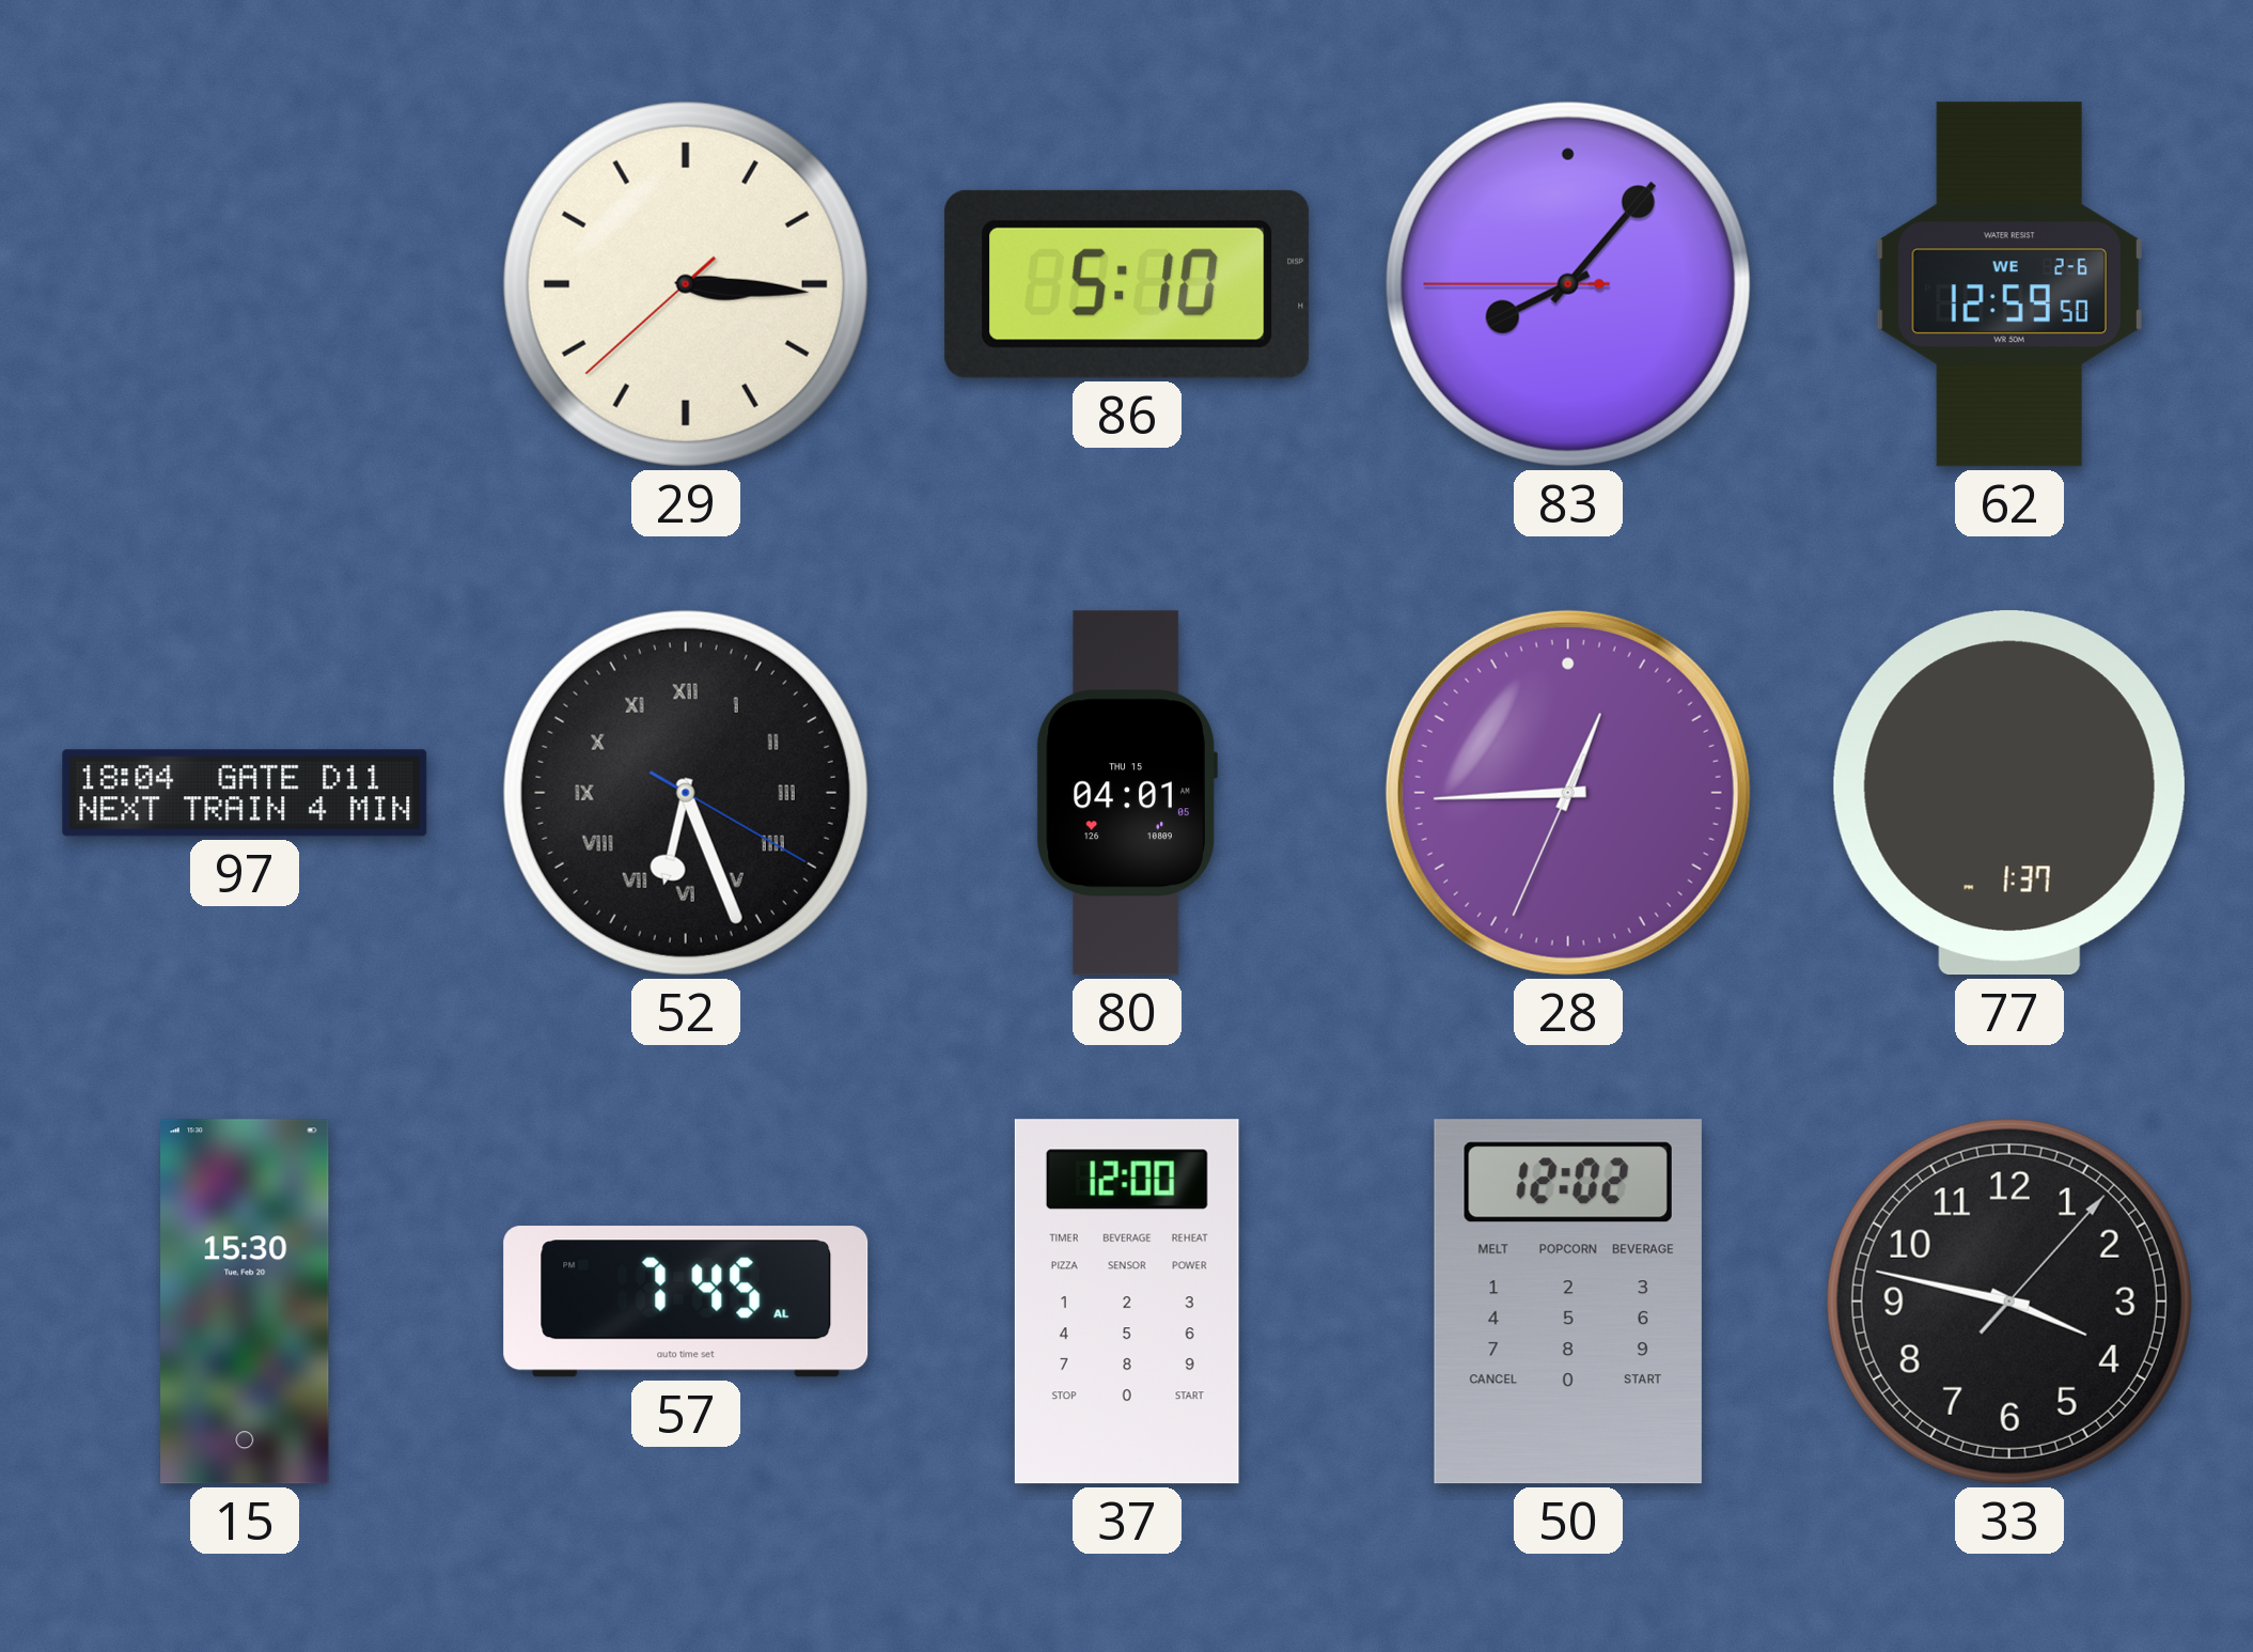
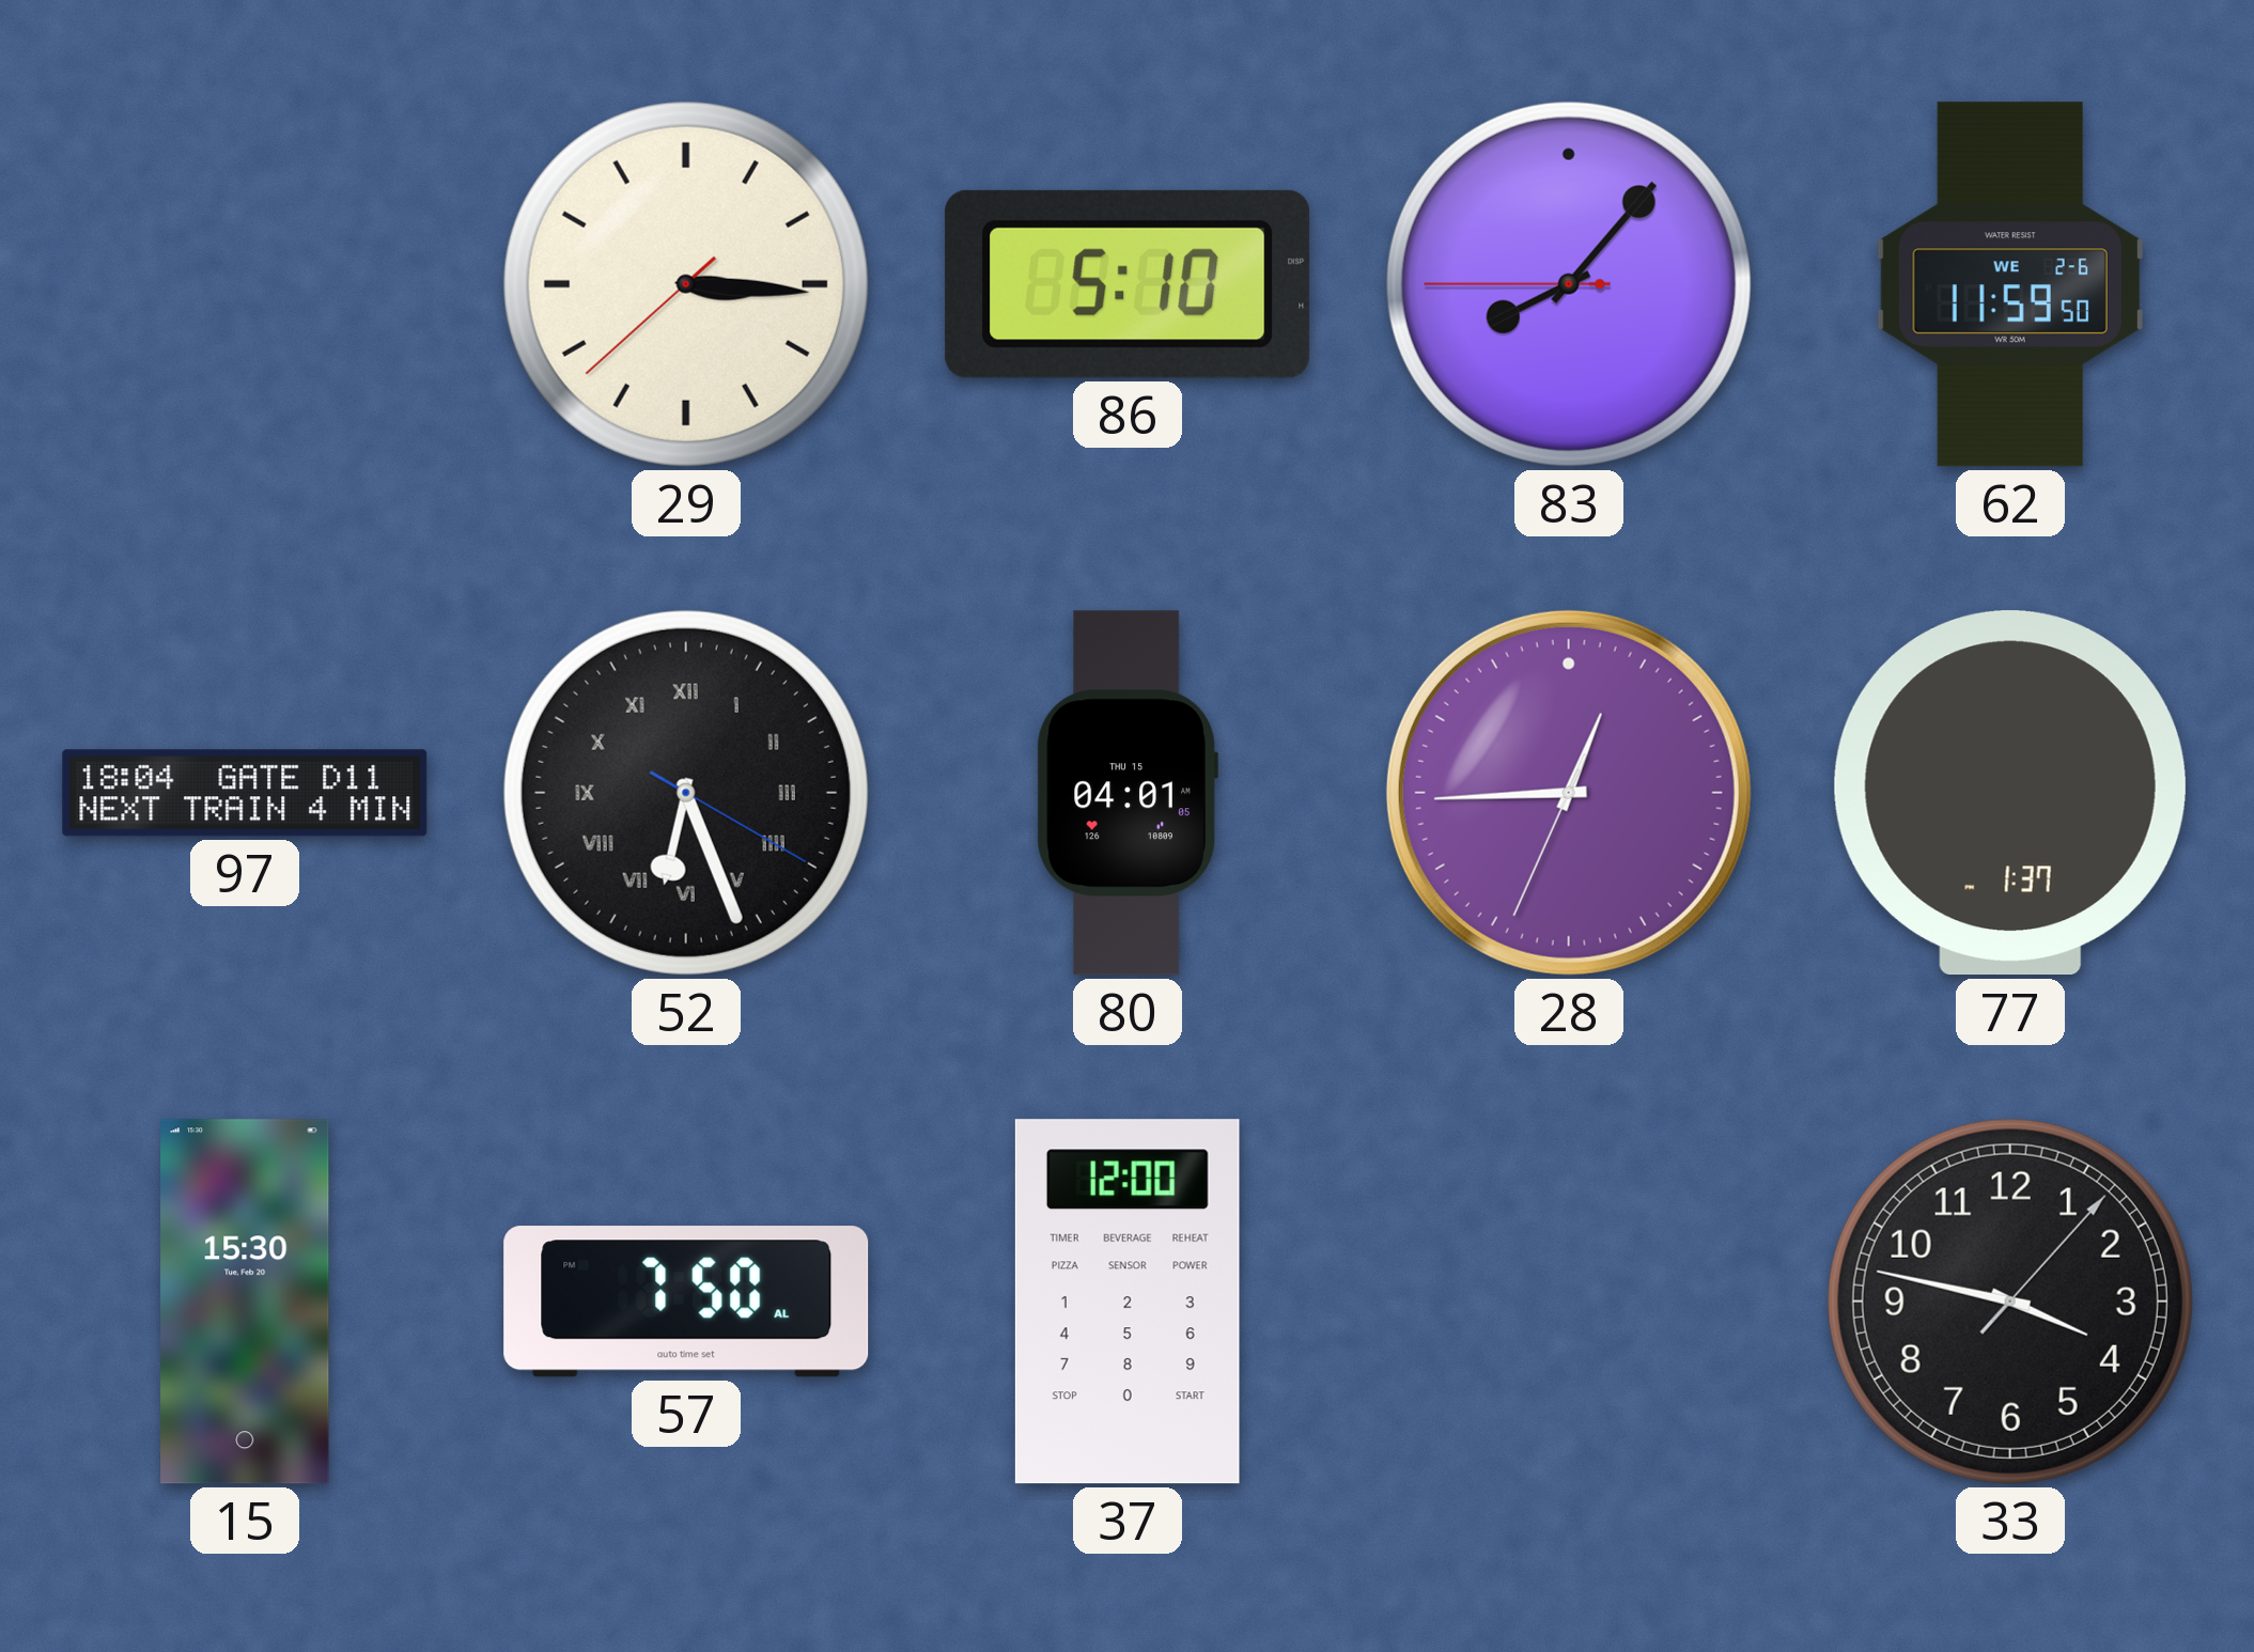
62: 12:59 -> 11:59
57: 7:45 -> 7:50
50: 12:02 -> none
